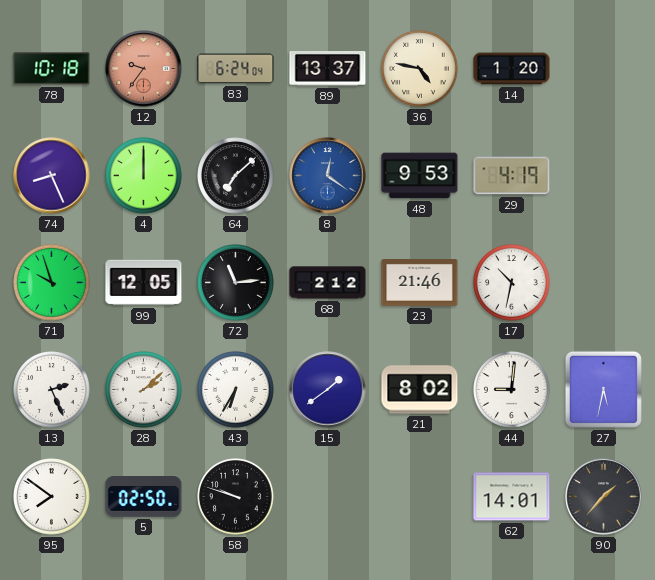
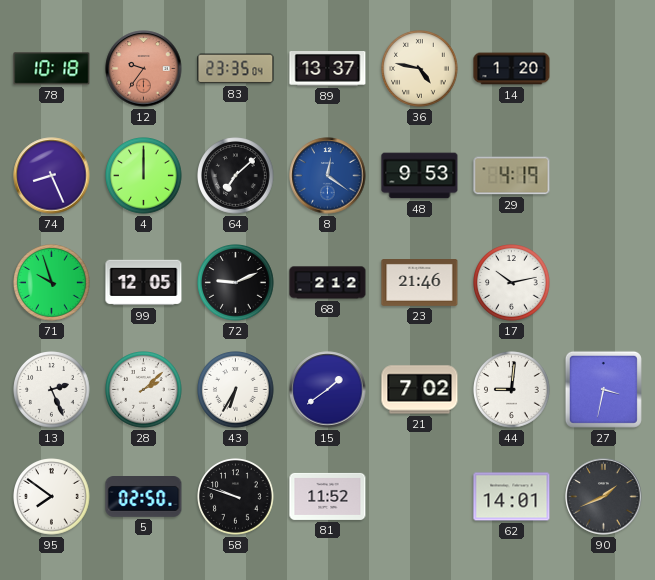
83: 6:24 -> 23:35
72: 11:14 -> 9:11
17: 10:32 -> 10:13
21: 8:02 -> 7:02
27: 5:32 -> 3:32
81: none -> 11:52
90: 1:37 -> 1:41
